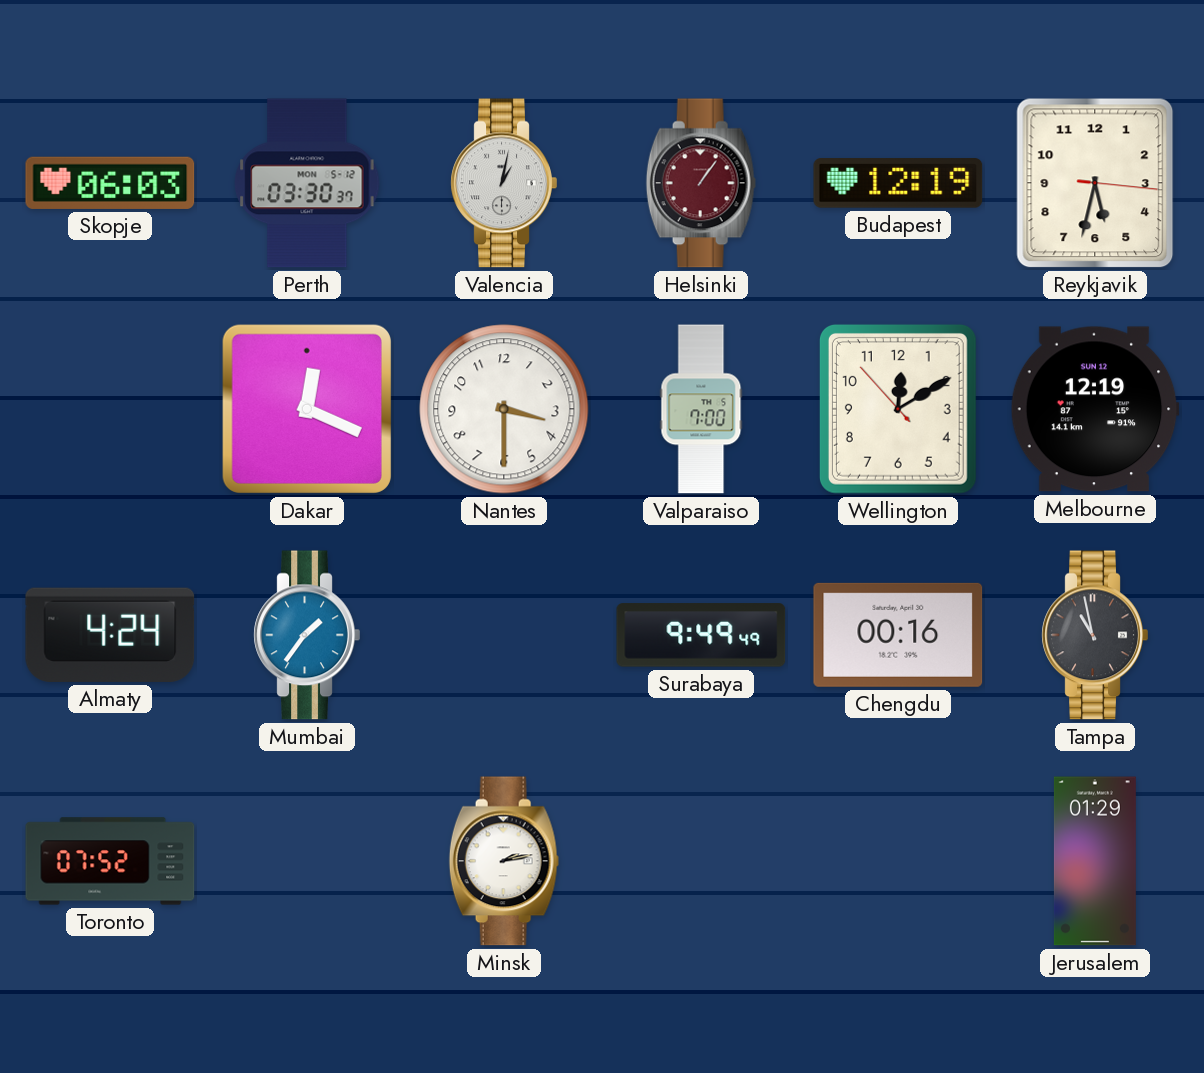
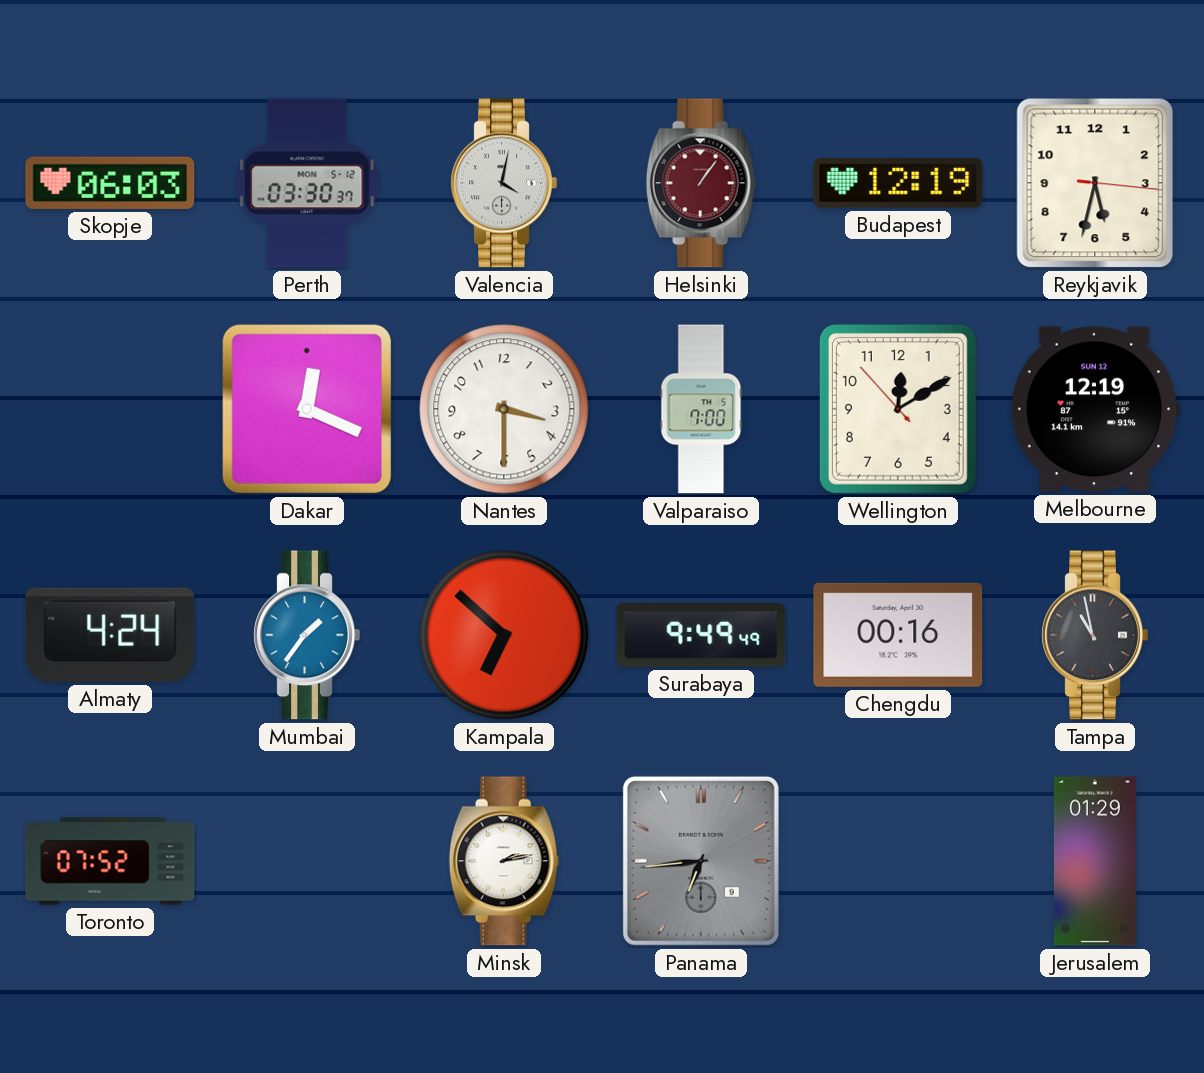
Valencia: 1:02 -> 4:02
Kampala: none -> 6:52
Panama: none -> 6:44
